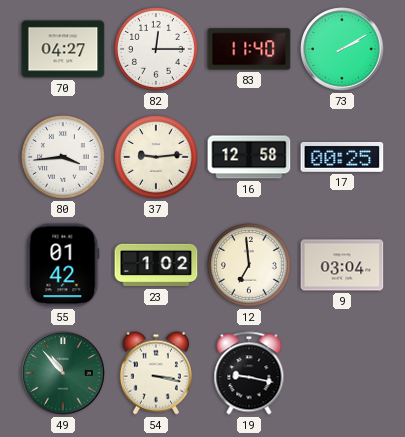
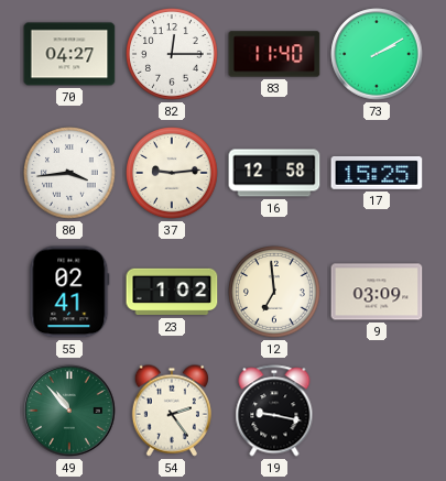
17: 00:25 -> 15:25
55: 01:42 -> 02:41
9: 03:04 -> 03:09
54: 3:17 -> 2:24
